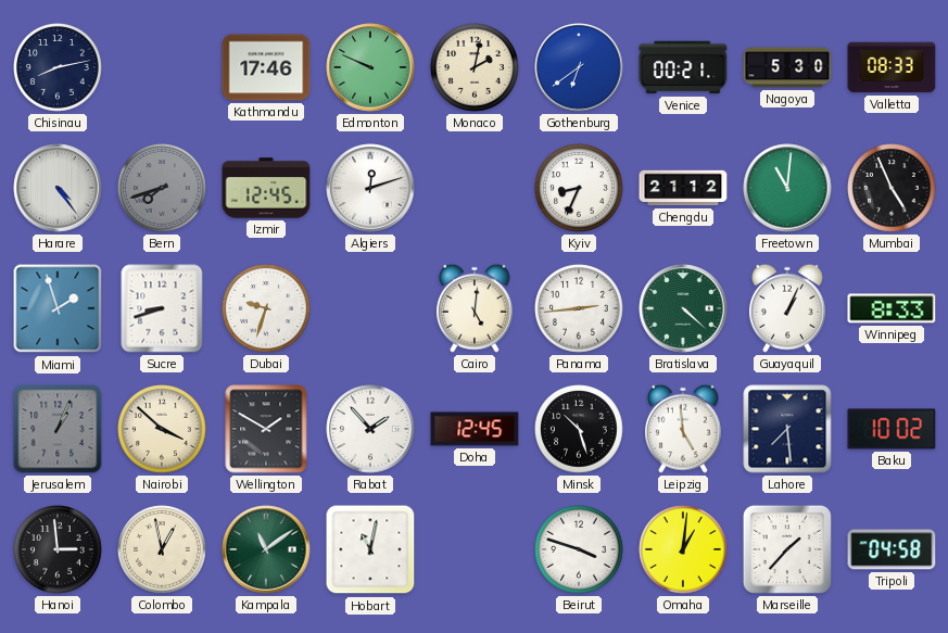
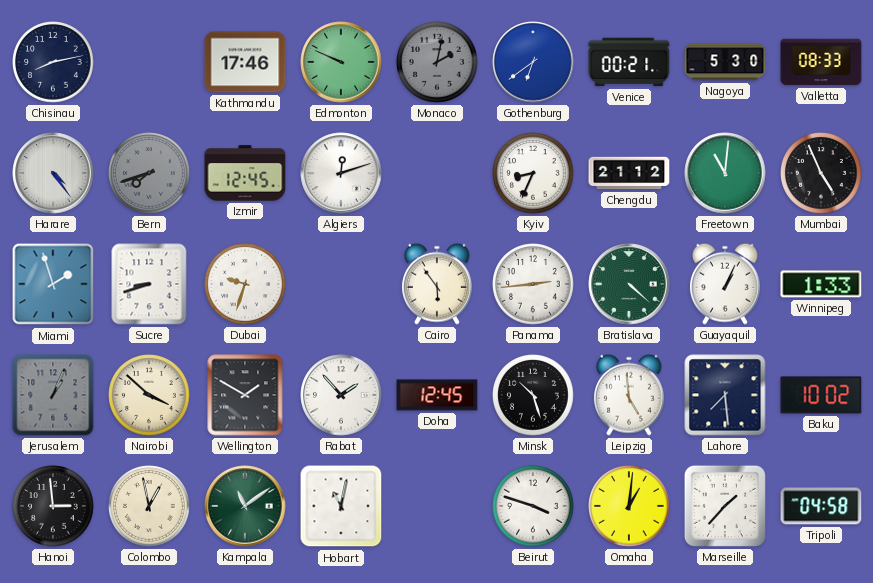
Monaco dial: cream -> grey
Cairo: 5:01 -> 5:54
Winnipeg: 8:33 -> 1:33
